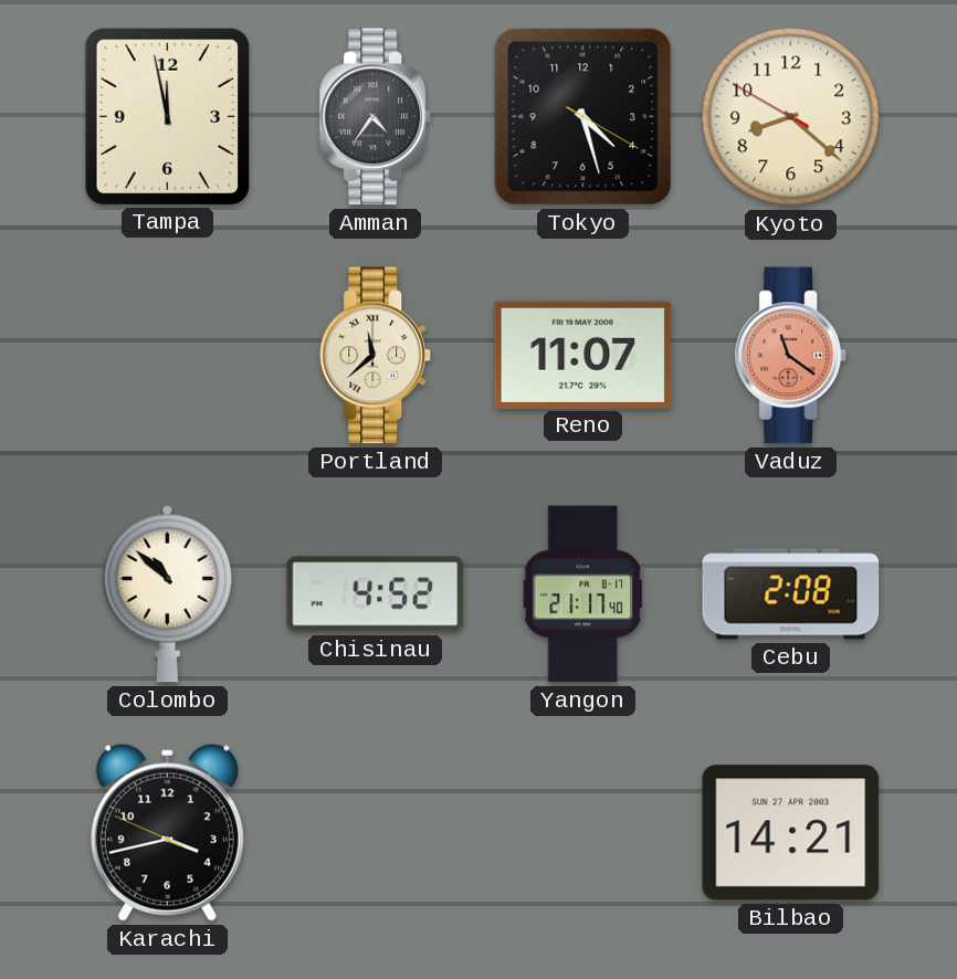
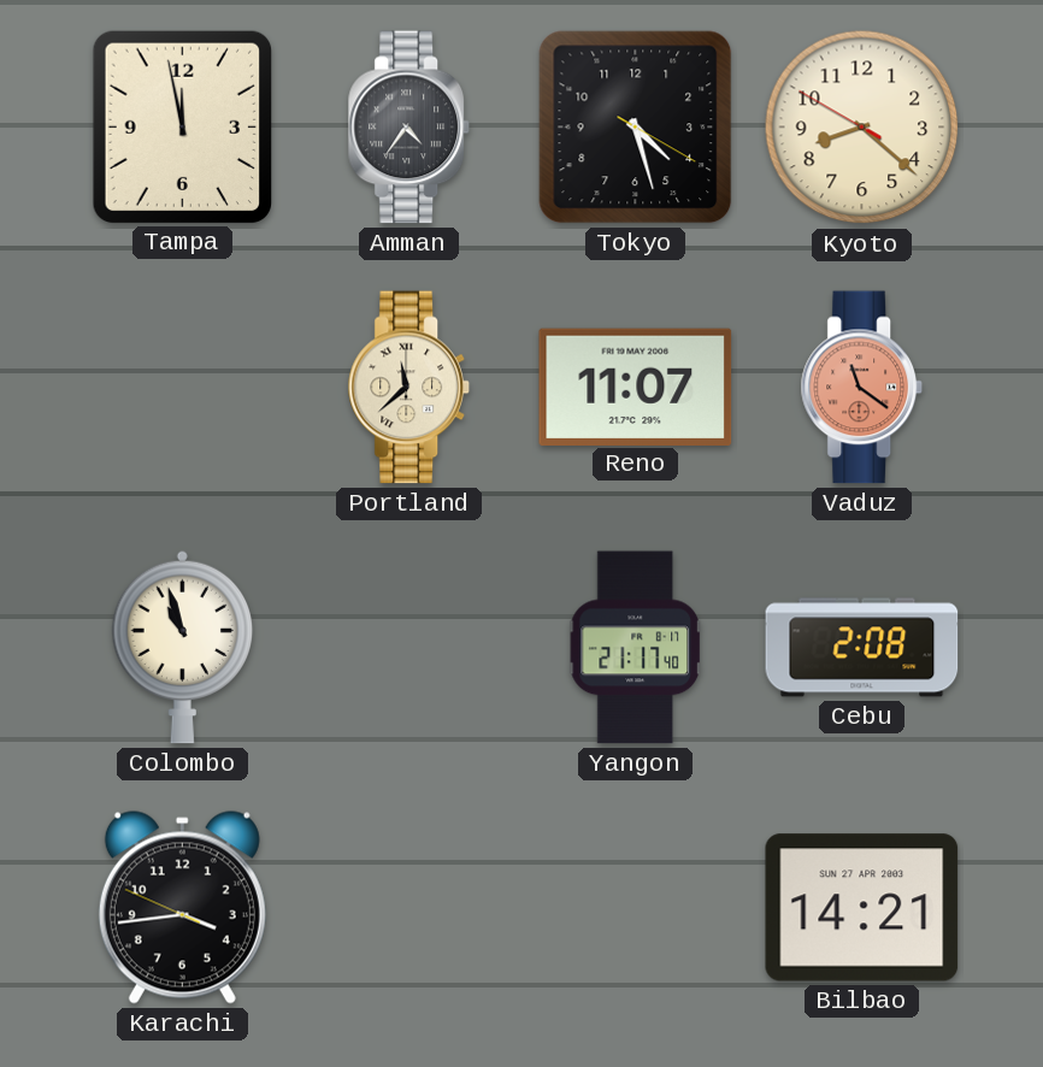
Colombo: 10:52 -> 10:57
Chisinau: 4:52 -> none
Karachi: 3:42 -> 3:43
